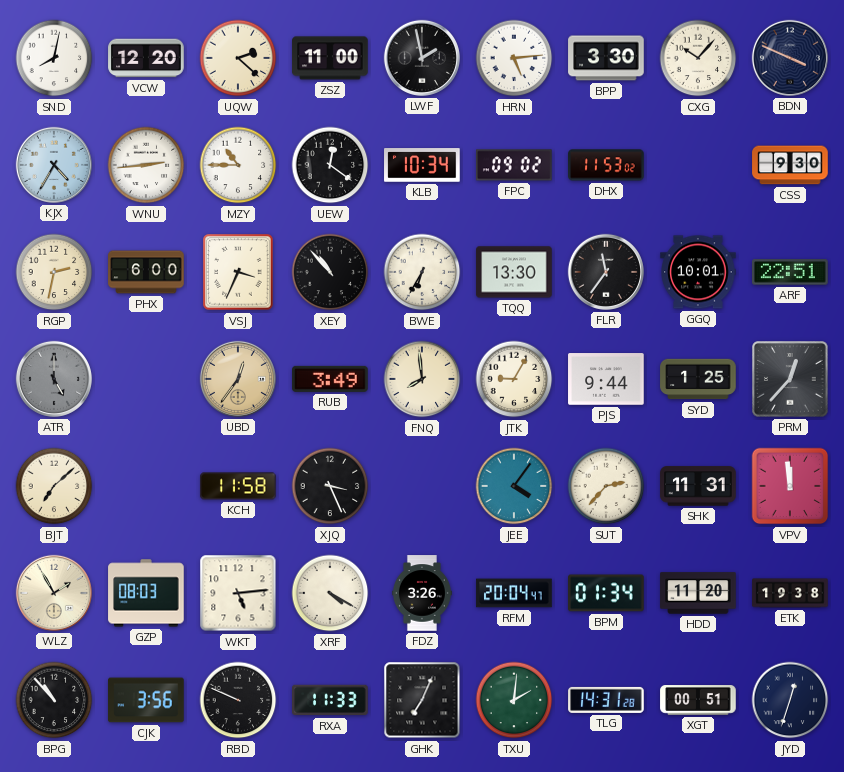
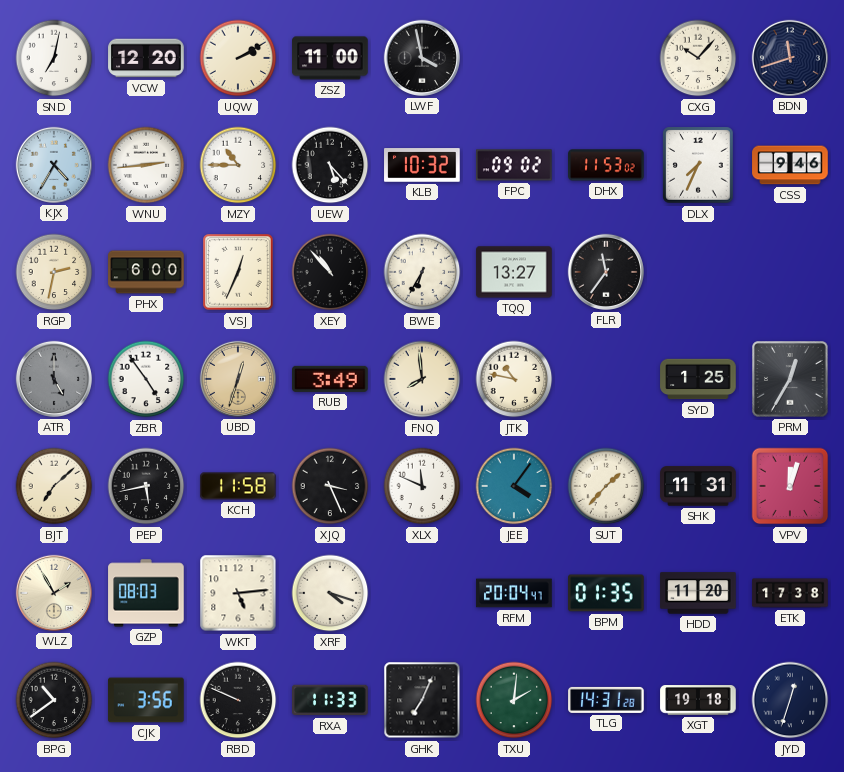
SND: 8:02 -> 7:02
UQW: 2:22 -> 2:10
LWF: 1:58 -> 3:58
HRN: 5:14 -> none
BPP: 3:30 -> none
BDN: 3:49 -> 11:42
UEW: 12:21 -> 5:23
KLB: 10:34 -> 10:32
DLX: none -> 7:34
CSS: 9:30 -> 9:46
VSJ: 3:34 -> 12:34
TQQ: 13:30 -> 13:27
GGQ: 10:01 -> none
ARF: 22:51 -> none
ZBR: none -> 4:54
UBD: 12:36 -> 12:33
JTK: 9:05 -> 10:47
PJS: 9:44 -> none
PRM: 12:37 -> 12:35
PEP: none -> 5:43
XLX: none -> 11:49
SUT: 2:37 -> 1:37
VPV: 11:59 -> 12:03
XRF: 4:20 -> 4:18
FDZ: 3:26 -> none
BPM: 01:34 -> 01:35
ETK: 19:38 -> 17:38
BPG: 10:53 -> 10:39
XGT: 00:51 -> 19:18
